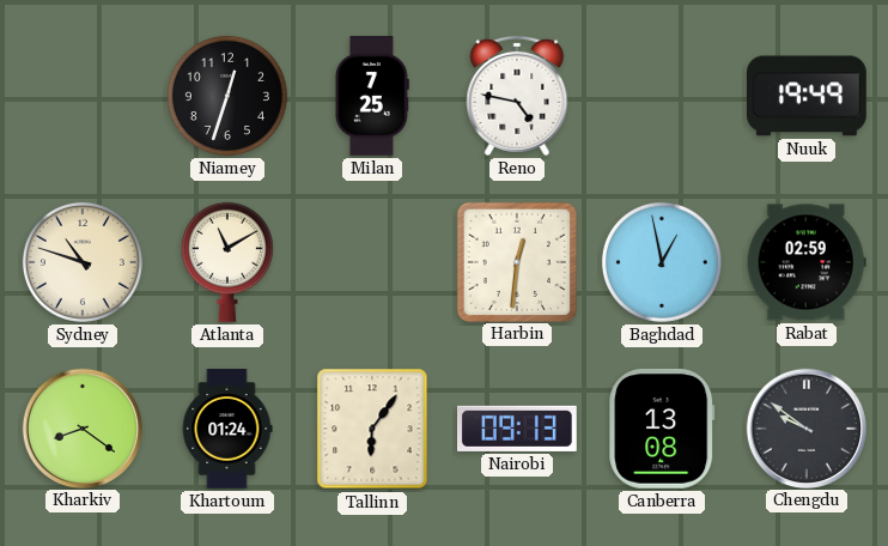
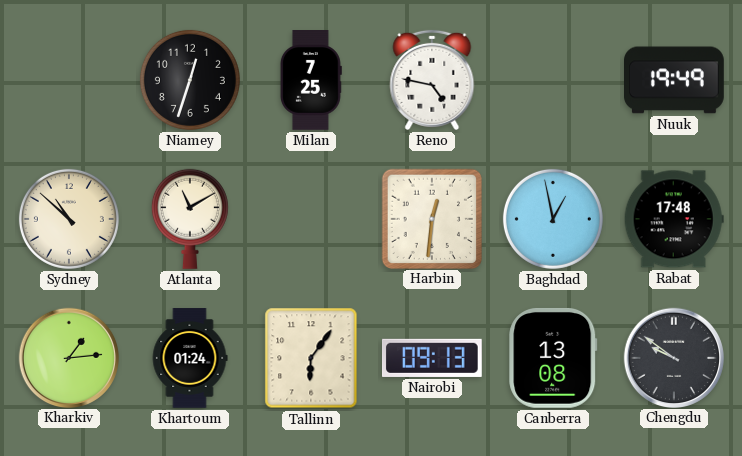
Sydney: 10:48 -> 10:52
Rabat: 02:59 -> 17:48
Kharkiv: 8:21 -> 1:14
